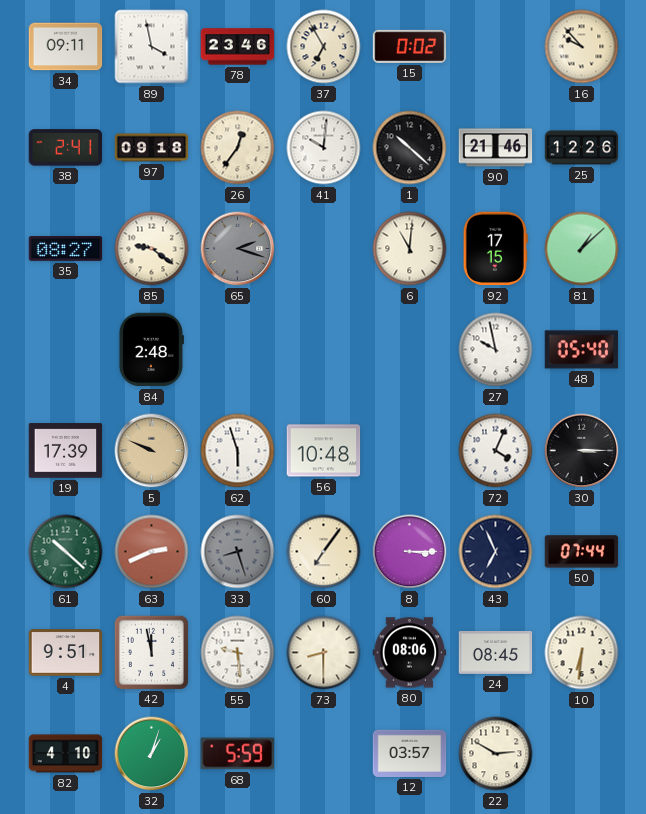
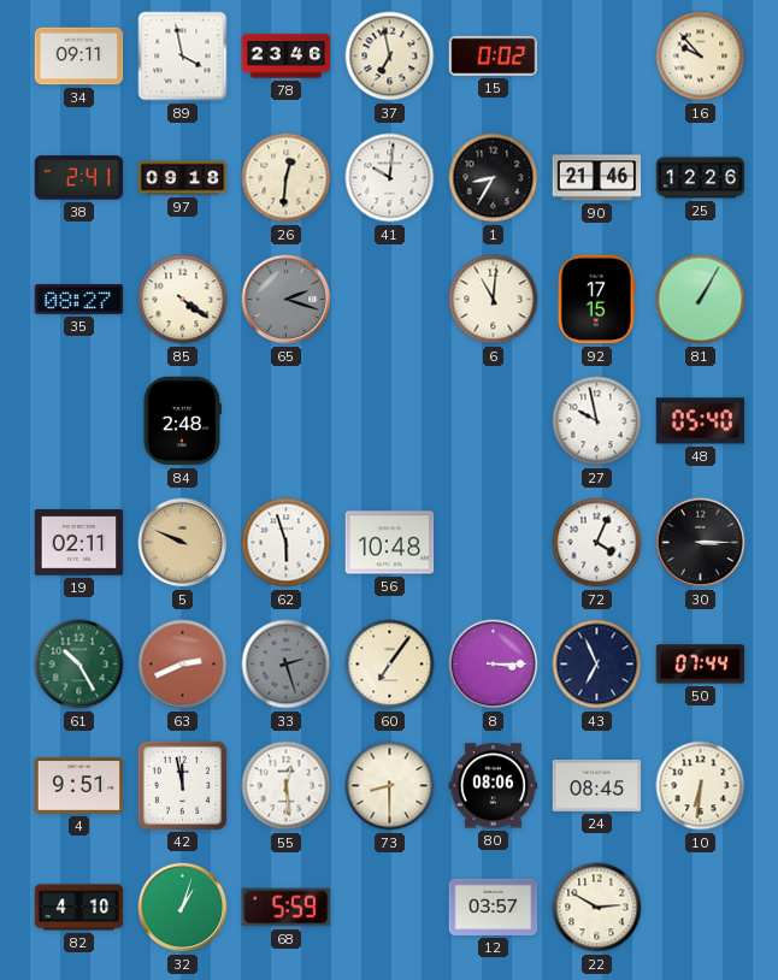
37: 6:55 -> 6:58
26: 12:36 -> 12:31
1: 10:22 -> 8:35
85: 9:21 -> 4:21
81: 1:08 -> 1:05
19: 17:39 -> 02:11
61: 10:22 -> 10:25
33: 8:27 -> 2:27
55: 9:29 -> 12:29
